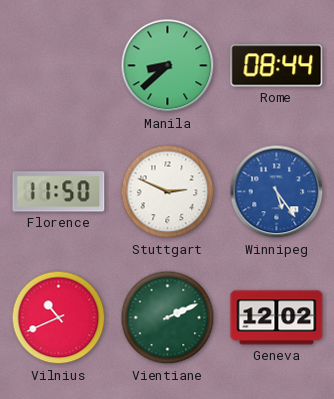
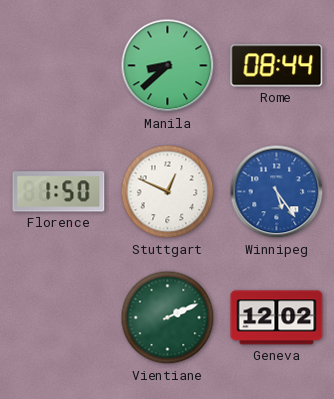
Florence: 11:50 -> 1:50
Stuttgart: 2:49 -> 12:49
Vilnius: 10:41 -> none
